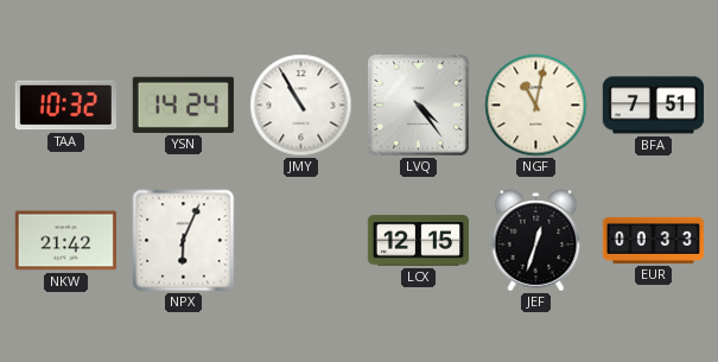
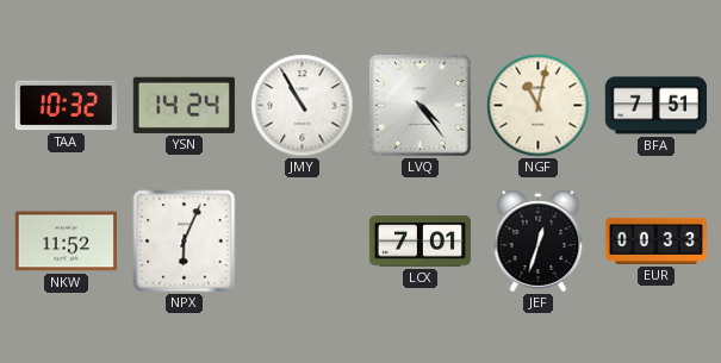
NKW: 21:42 -> 11:52
LCX: 12:15 -> 7:01
